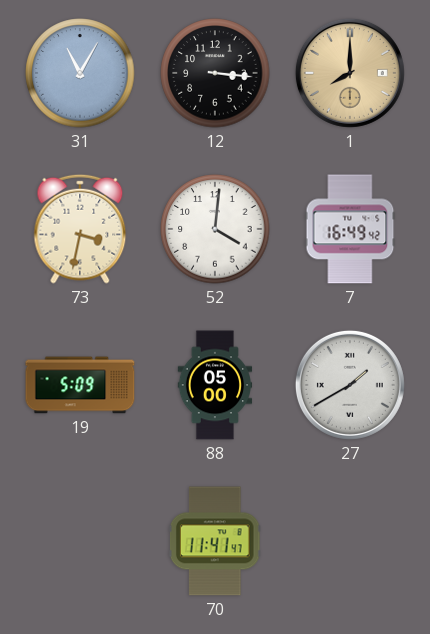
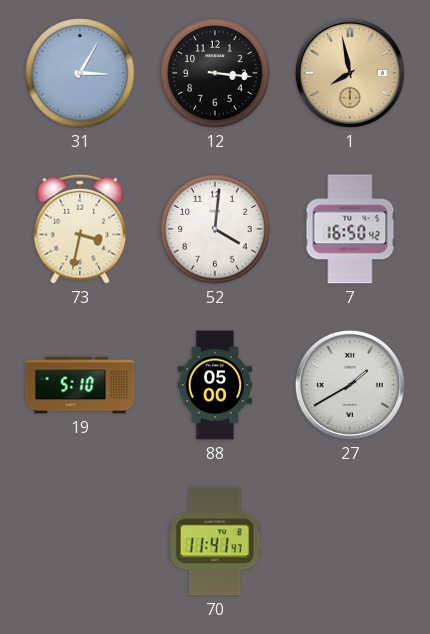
31: 11:05 -> 3:05
1: 8:00 -> 7:58
7: 16:49 -> 16:50
19: 5:09 -> 5:10
